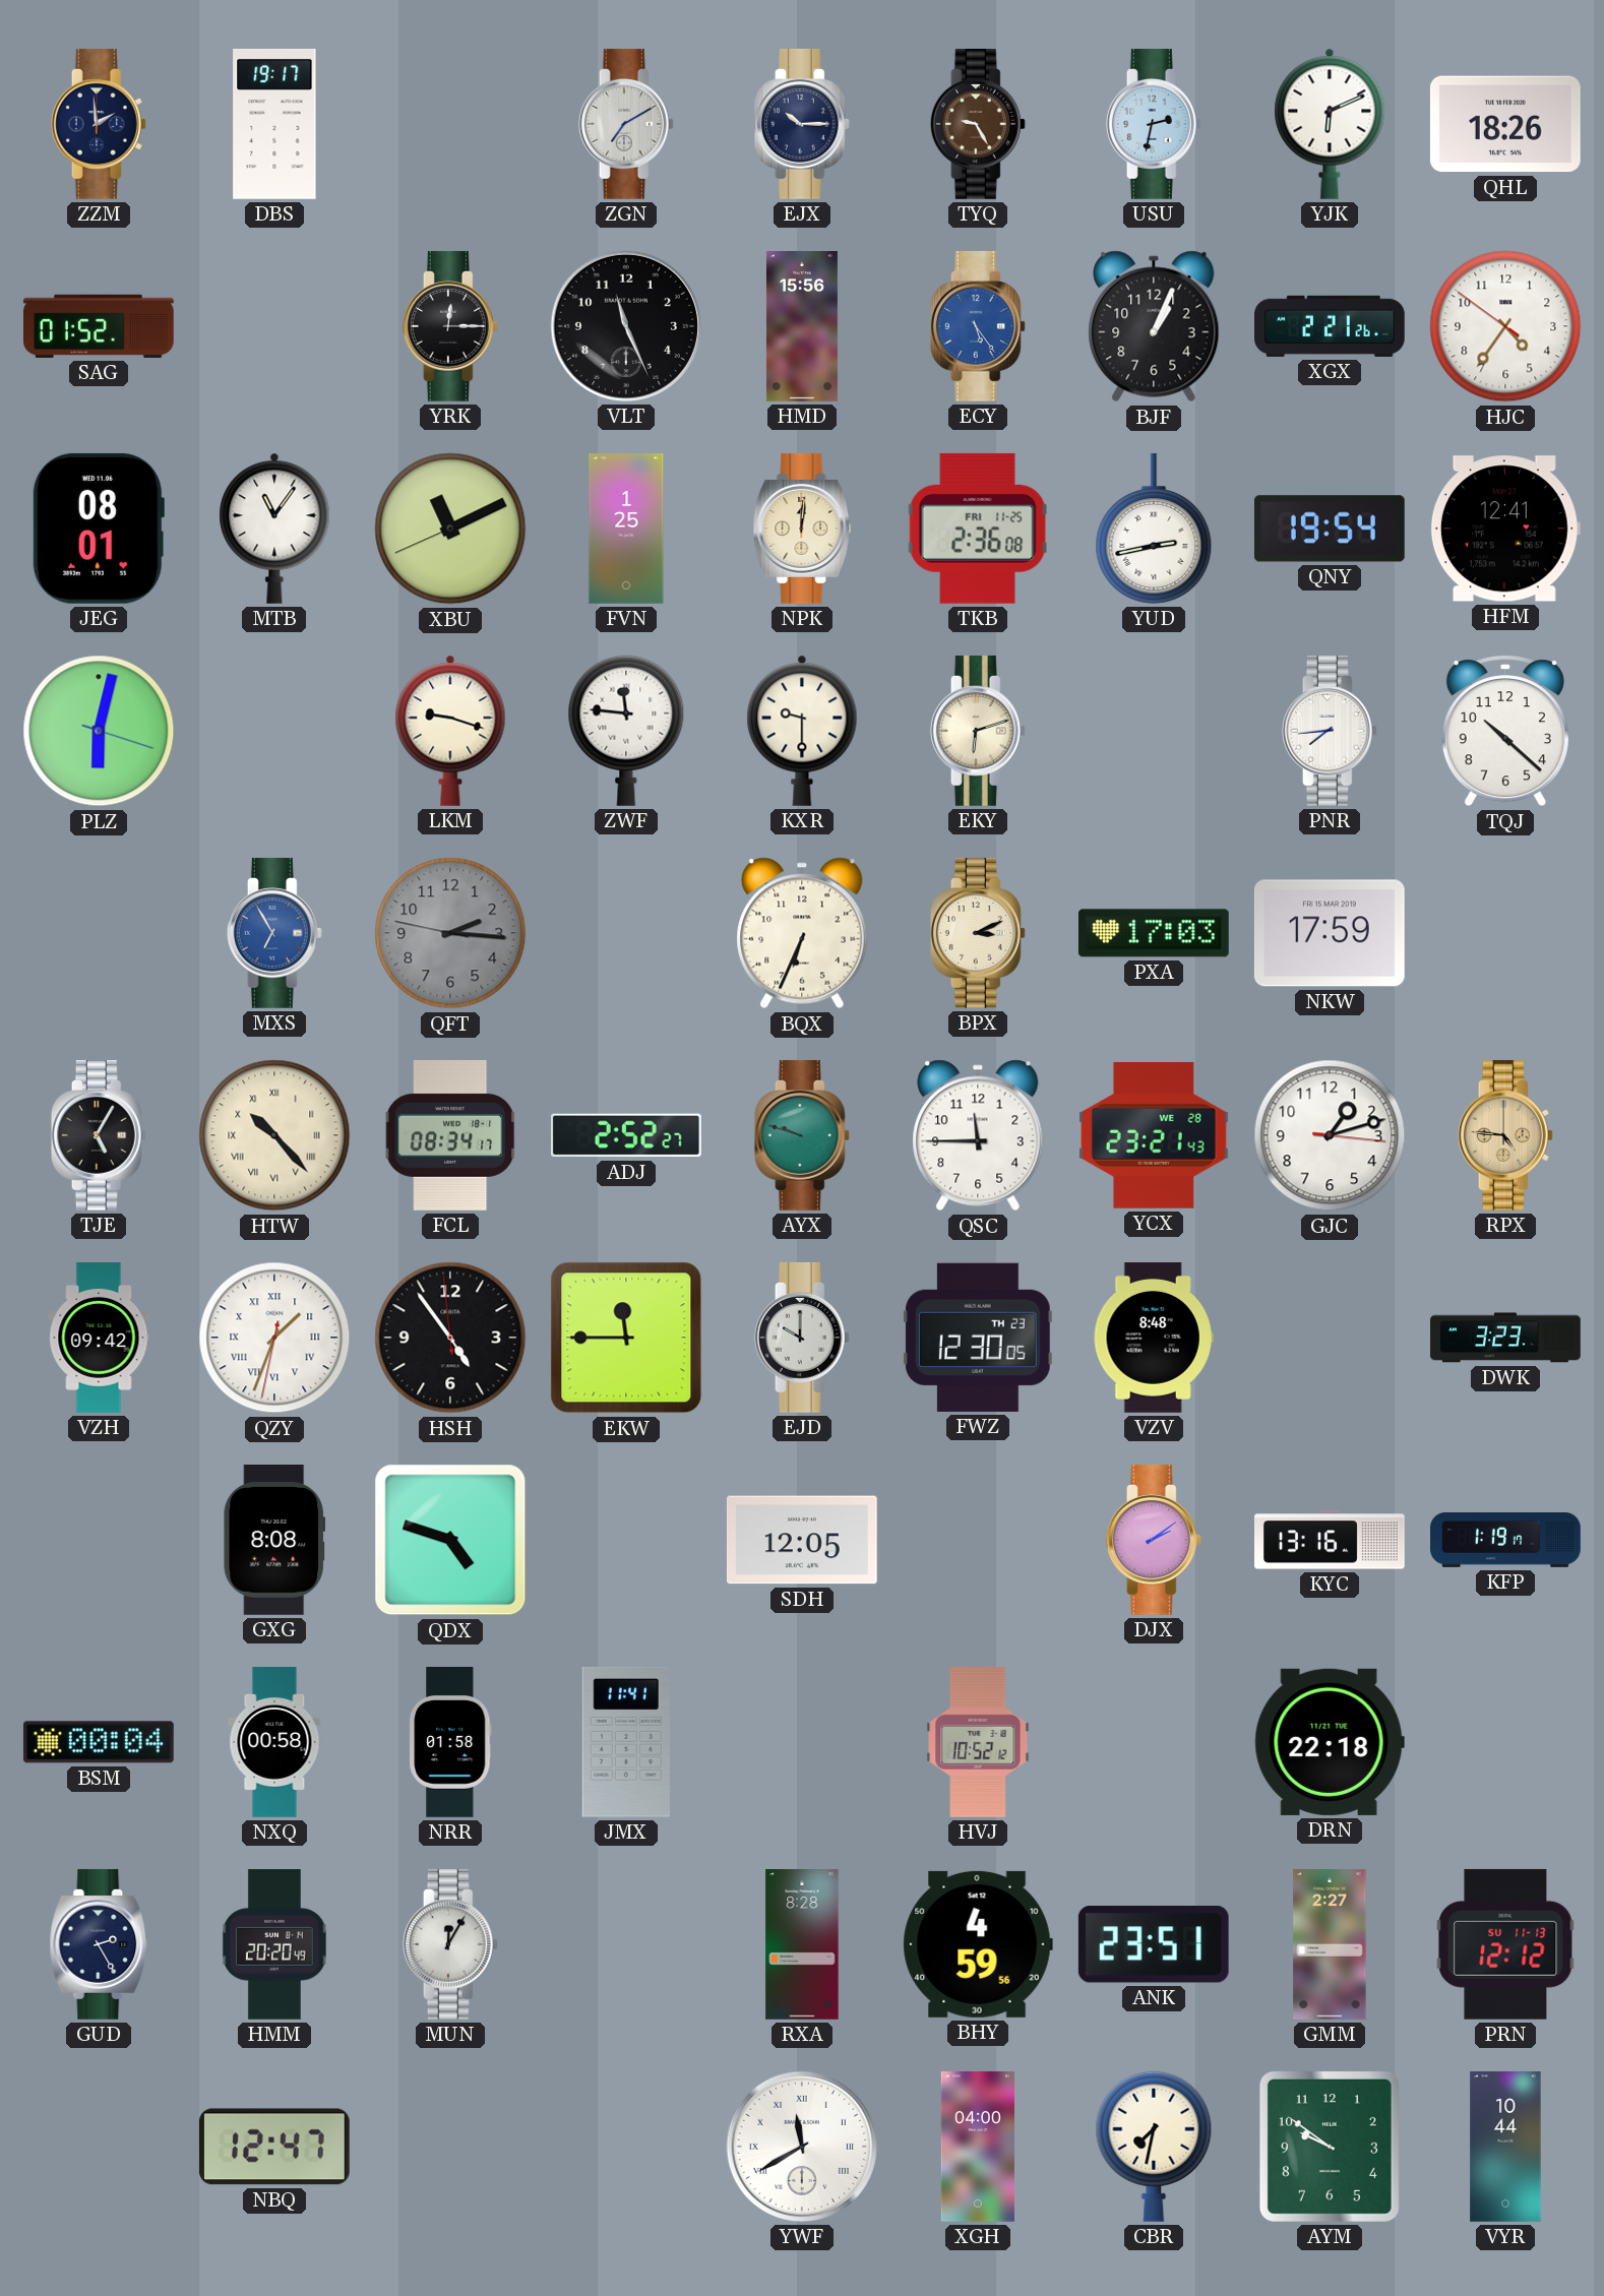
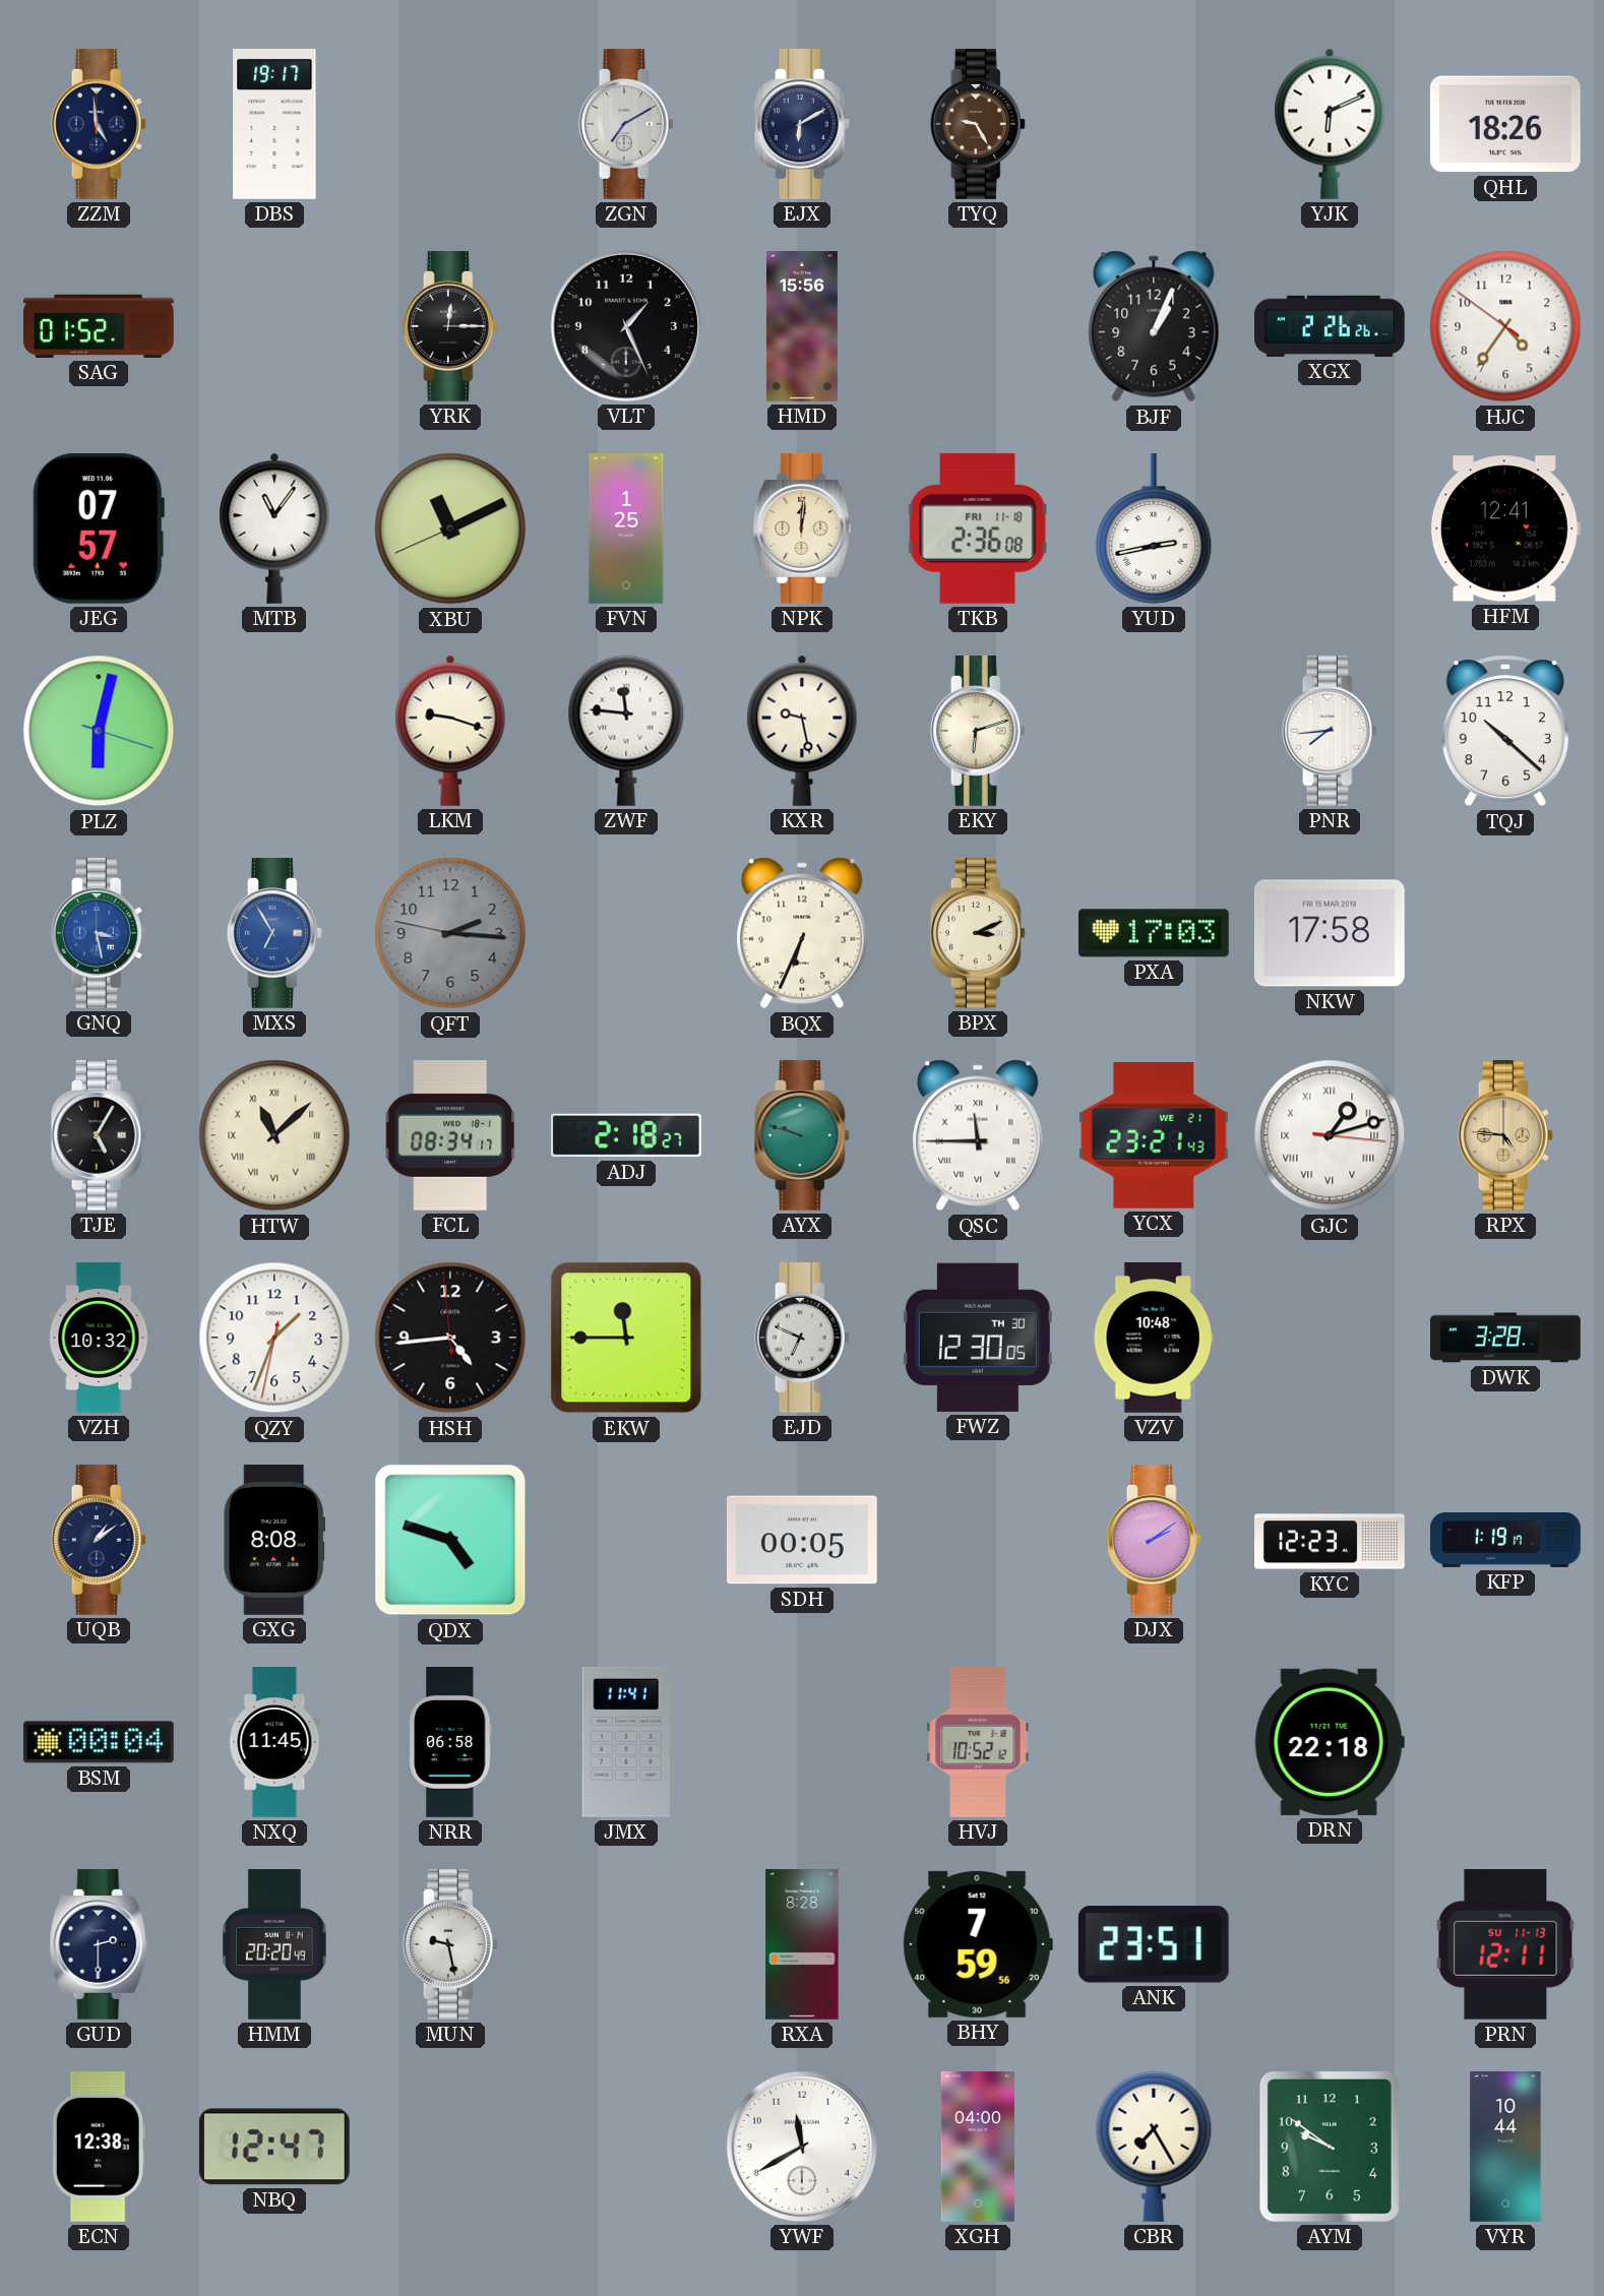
ZZM: 1:59 -> 4:59
EJX: 10:15 -> 6:10
USU: 2:32 -> none
VLT: 11:26 -> 1:26
ECY: 5:24 -> none
XGX: 2:21 -> 2:26
JEG: 08:01 -> 07:57
TKB date: FRI 11-25 -> FRI 11-18
QNY: 19:54 -> none
KXR: 9:30 -> 9:28
GNQ: none -> 3:28
NKW: 17:59 -> 17:58
HTW: 10:23 -> 11:08
ADJ: 2:52 -> 2:18
QSC numerals: Arabic -> Roman
YCX date: WE 28 -> WE 21
GJC numerals: Arabic -> Roman
VZH: 09:42 -> 10:32
QZY numerals: Roman -> Arabic
HSH: 4:53 -> 4:43
EJD: 10:00 -> 6:49
FWZ date: TH 23 -> TH 30
VZV: 8:48 -> 10:48
DWK: 3:23 -> 3:28
UQB: none -> 1:09
SDH: 12:05 -> 00:05
KYC: 13:16 -> 12:23
NXQ: 00:58 -> 11:45
NRR: 01:58 -> 06:58
GUD: 2:25 -> 2:30
MUN: 12:05 -> 9:28
BHY: 4:59 -> 7:59
GMM: 2:27 -> none
PRN: 12:12 -> 12:11
ECN: none -> 12:38
YWF numerals: Roman -> Arabic
CBR: 7:32 -> 7:25
